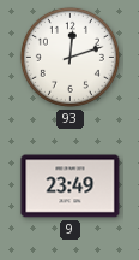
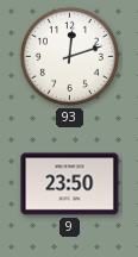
9: 23:49 -> 23:50
